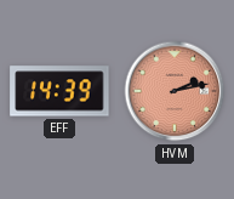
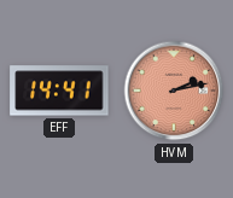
EFF: 14:39 -> 14:41
